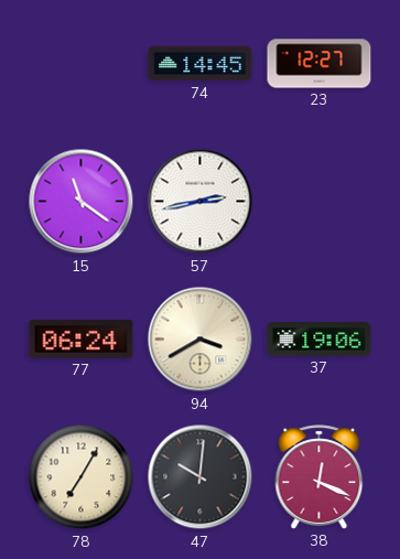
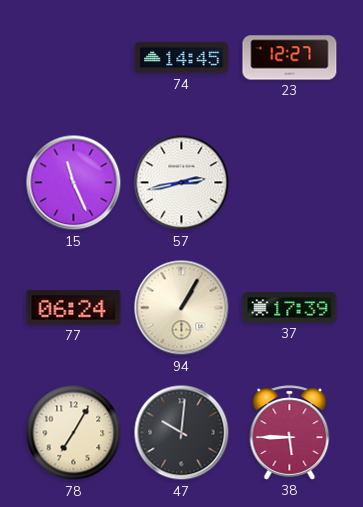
15: 11:21 -> 11:26
94: 3:40 -> 1:05
37: 19:06 -> 17:39
38: 12:19 -> 5:45
